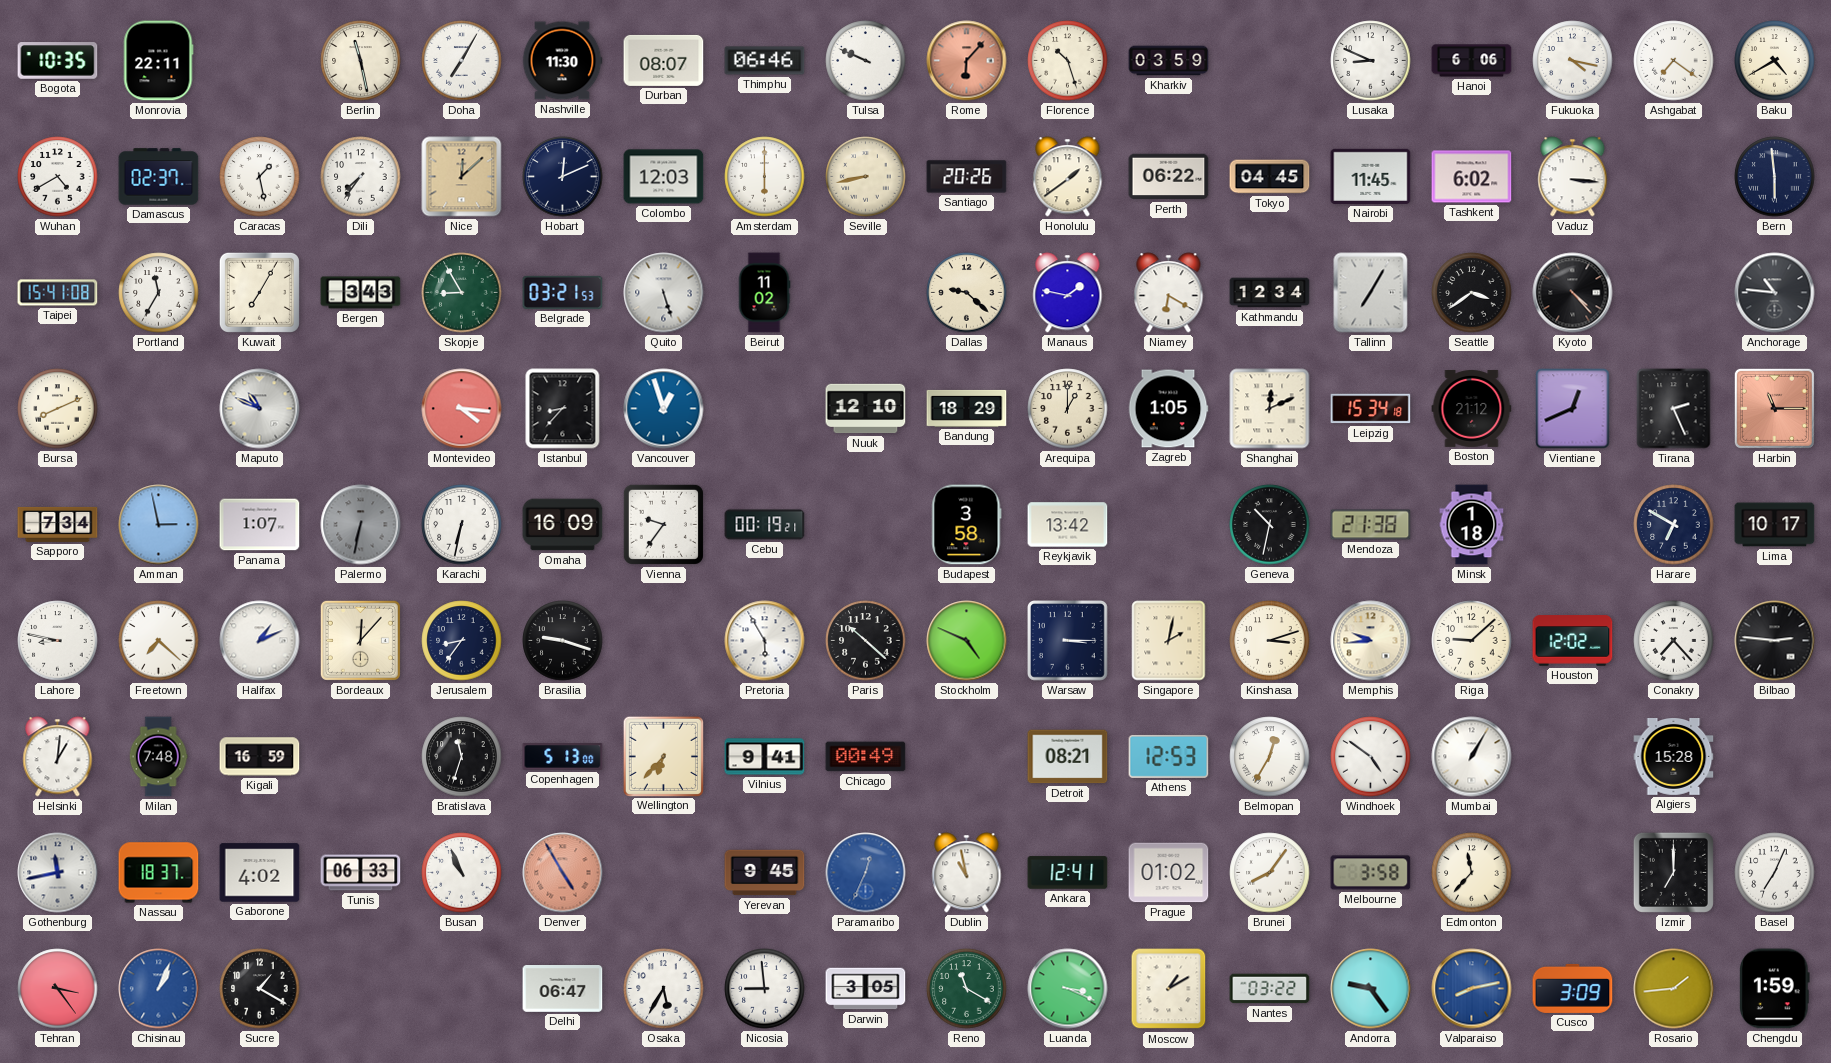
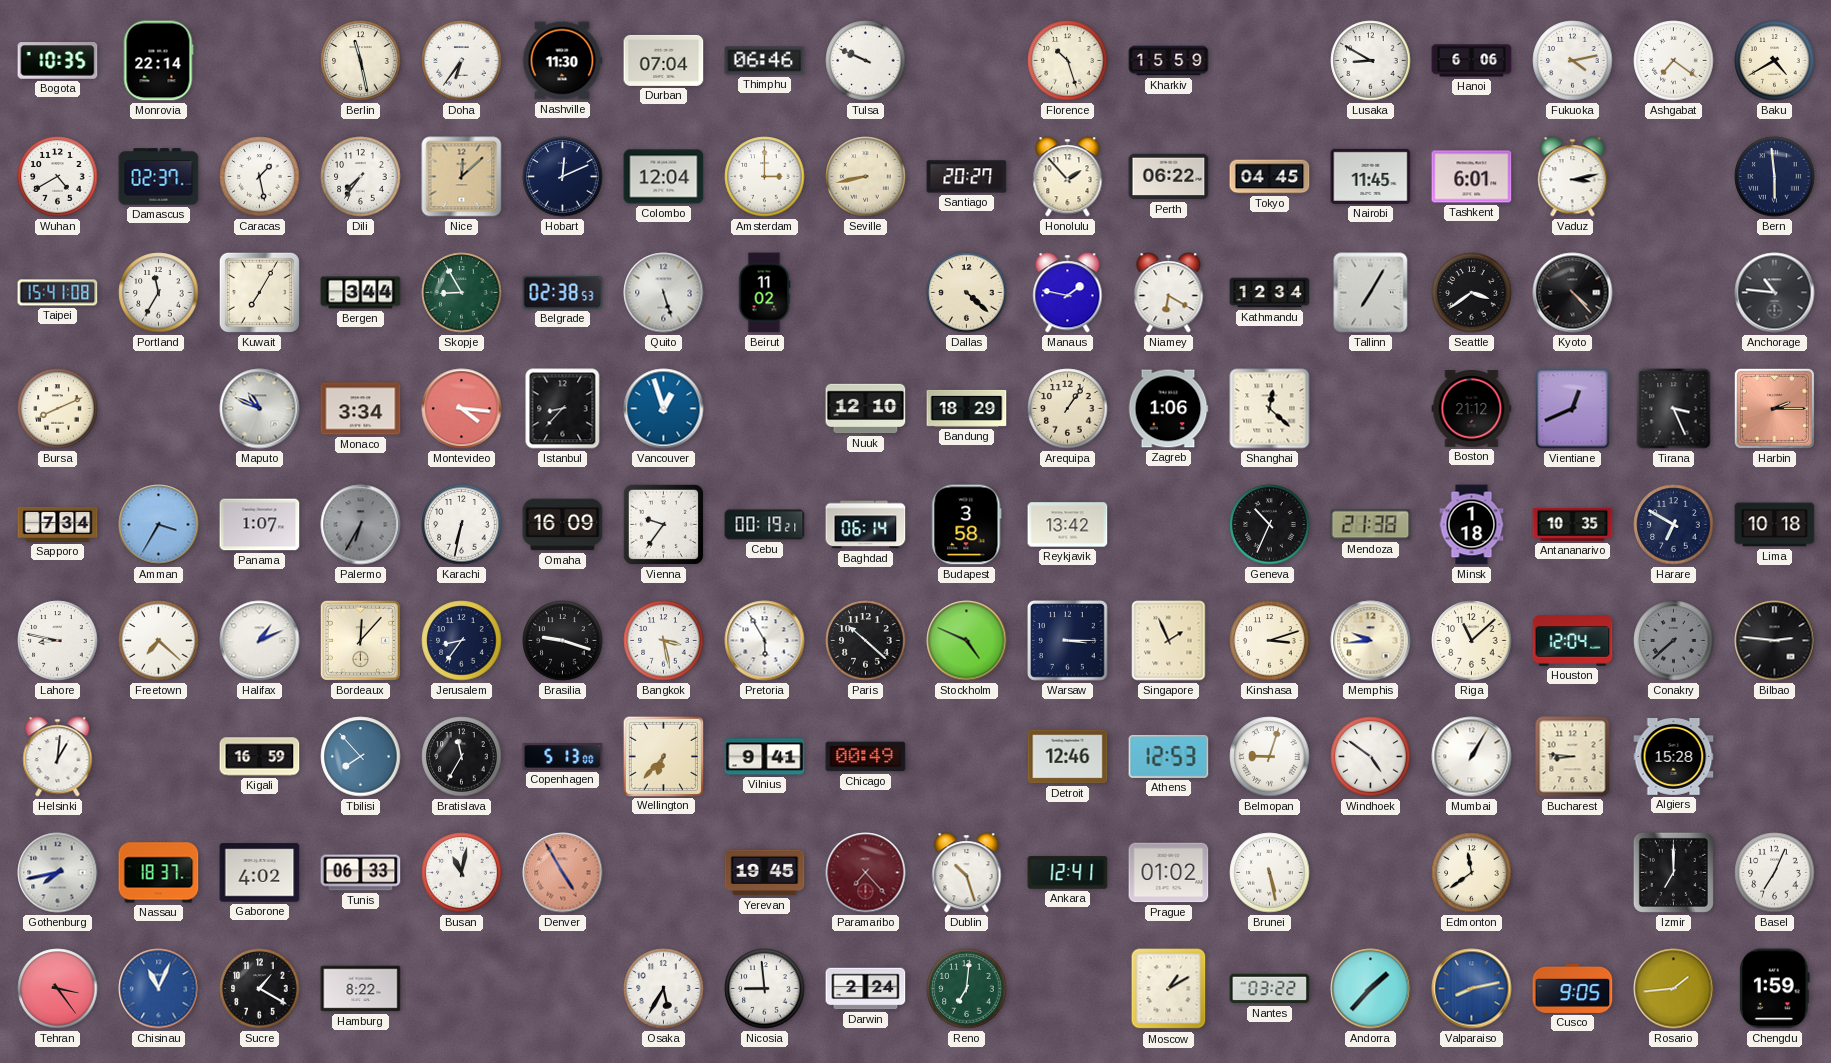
Monrovia: 22:11 -> 22:14
Doha: 7:05 -> 6:36
Durban: 08:07 -> 07:04
Rome: 6:07 -> none
Kharkiv: 03:59 -> 15:59
Lusaka: 8:49 -> 8:50
Fukuoka: 4:17 -> 4:13
Colombo: 12:03 -> 12:04
Amsterdam: 6:00 -> 3:00
Santiago: 20:26 -> 20:27
Honolulu: 1:39 -> 1:53
Tashkent: 6:02 -> 6:01
Vaduz: 3:16 -> 3:13
Bergen: 3:43 -> 3:44
Belgrade: 03:21 -> 02:38
Dallas: 9:22 -> 4:22
Monaco: none -> 3:34
Arequipa: 1:00 -> 1:06
Zagreb: 1:05 -> 1:06
Shanghai: 12:11 -> 12:22
Leipzig: 15:34 -> none
Tirana: 2:26 -> 3:26
Harbin: 11:15 -> 2:15
Amman: 2:58 -> 3:35
Palermo: 6:32 -> 6:35
Baghdad: none -> 06:14
Geneva: 10:32 -> 10:34
Antananarivo: none -> 10:35
Lima: 10:17 -> 10:18
Bangkok: none -> 3:28
Singapore: 2:02 -> 1:56
Riga: 9:08 -> 11:08
Houston: 12:02 -> 12:04
Conakry: 7:23 -> 7:38
Conakry dial: white -> grey
Milan: 7:48 -> none
Tbilisi: none -> 7:53
Bratislava: 11:33 -> 11:35
Detroit: 08:21 -> 12:46
Belmopan: 12:35 -> 9:03
Bucharest: none -> 8:46
Gothenburg: 11:43 -> 7:43
Busan: 10:56 -> 11:02
Yerevan: 9:45 -> 19:45
Paramaribo: 12:34 -> 7:23
Paramaribo dial: blue -> burgundy
Dublin: 10:58 -> 10:27
Brunei: 8:06 -> 5:28
Melbourne: 3:58 -> none
Edmonton: 11:37 -> 11:39
Chisinau: 1:04 -> 11:04
Hamburg: none -> 8:22
Delhi: 06:47 -> none
Darwin: 3:05 -> 2:24
Reno: 11:20 -> 7:01
Luanda: 3:19 -> none
Andorra: 9:24 -> 1:37
Cusco: 3:09 -> 9:05
